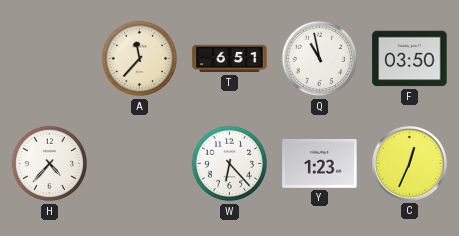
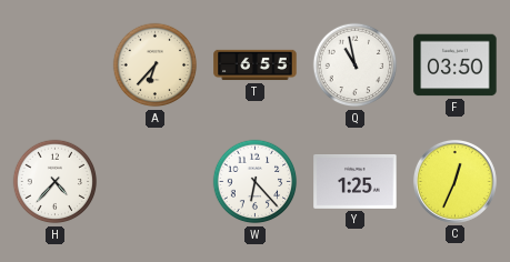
A: 11:37 -> 6:37
T: 6:51 -> 6:55
Y: 1:23 -> 1:25
